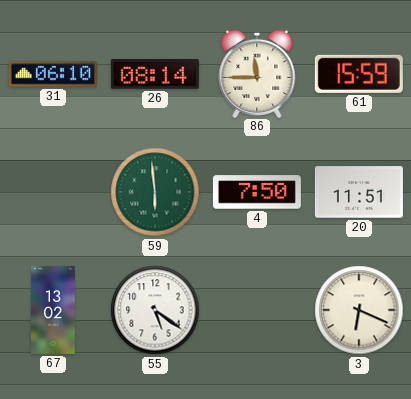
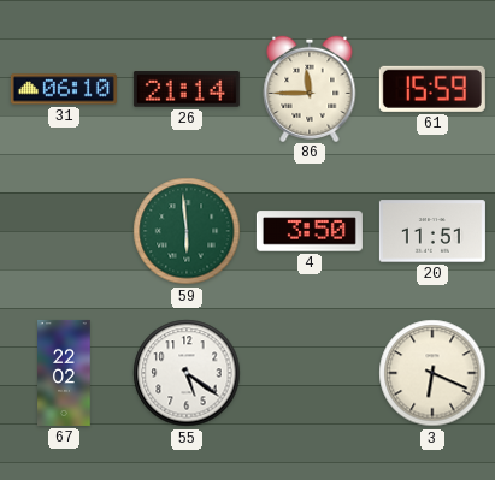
26: 08:14 -> 21:14
4: 7:50 -> 3:50
67: 13:02 -> 22:02
